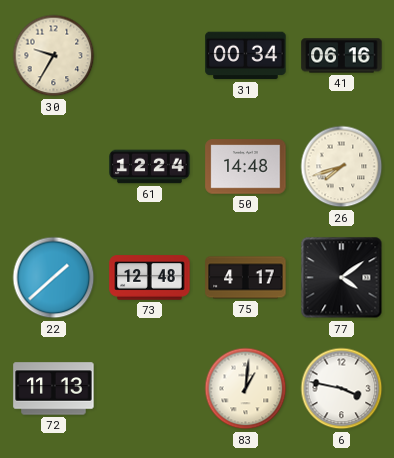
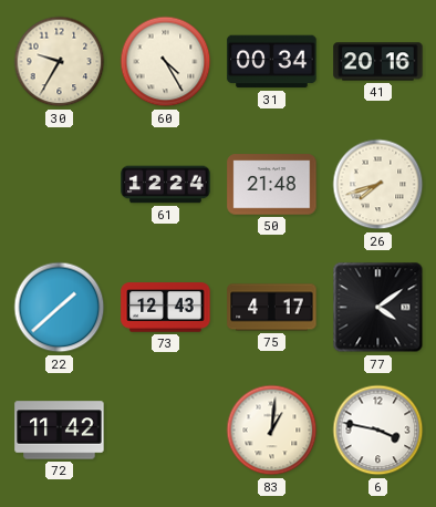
60: none -> 4:25
41: 06:16 -> 20:16
50: 14:48 -> 21:48
73: 12:48 -> 12:43
72: 11:13 -> 11:42
